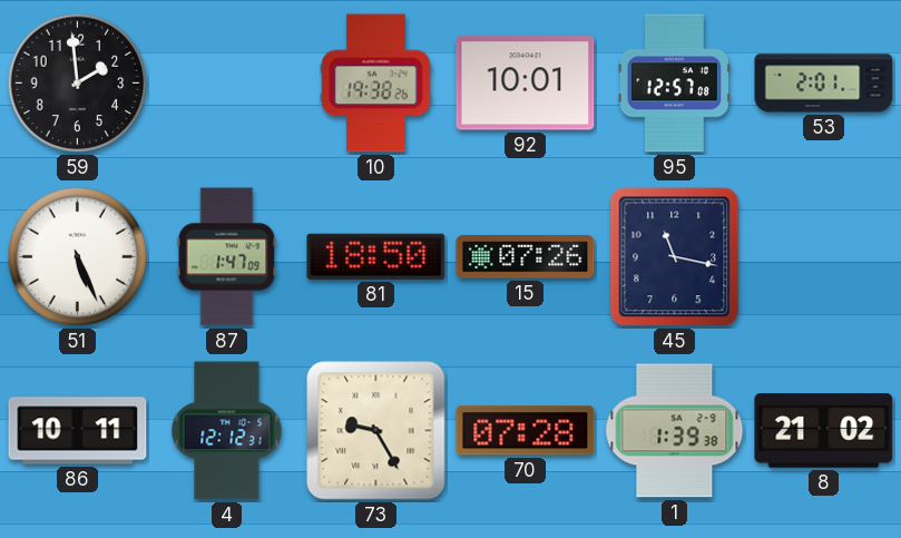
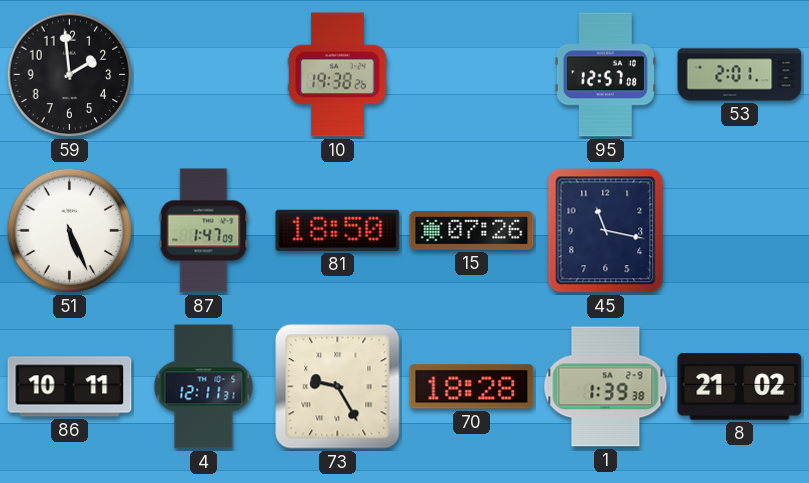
92: 10:01 -> none
4: 12:12 -> 12:11
70: 07:28 -> 18:28
